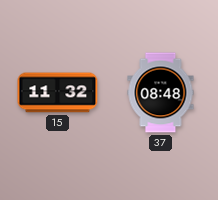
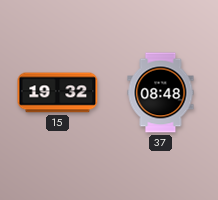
15: 11:32 -> 19:32
